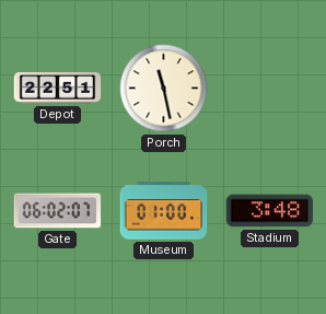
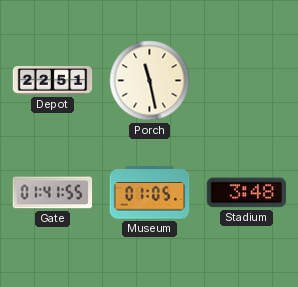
Gate: 06:02 -> 01:41
Museum: 01:00 -> 01:05
